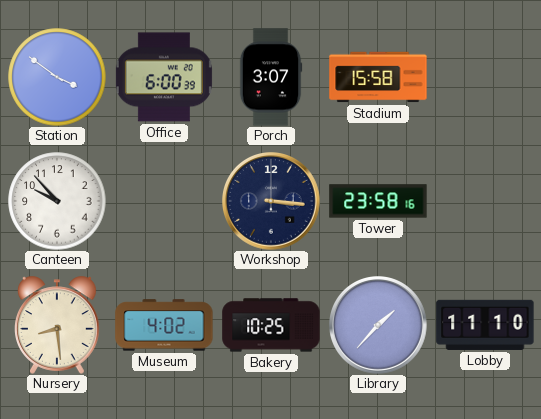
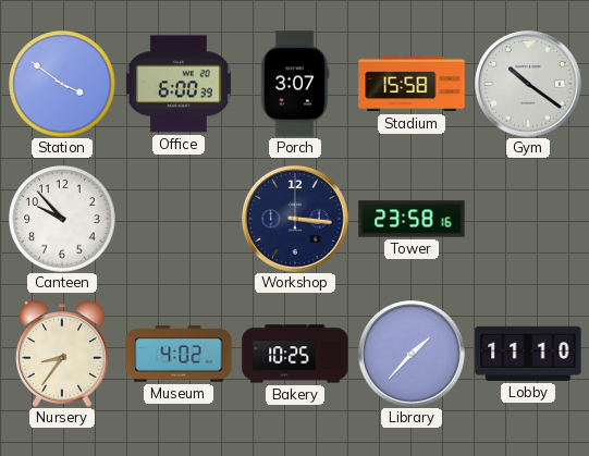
Gym: none -> 10:21
Nursery: 8:29 -> 8:36
